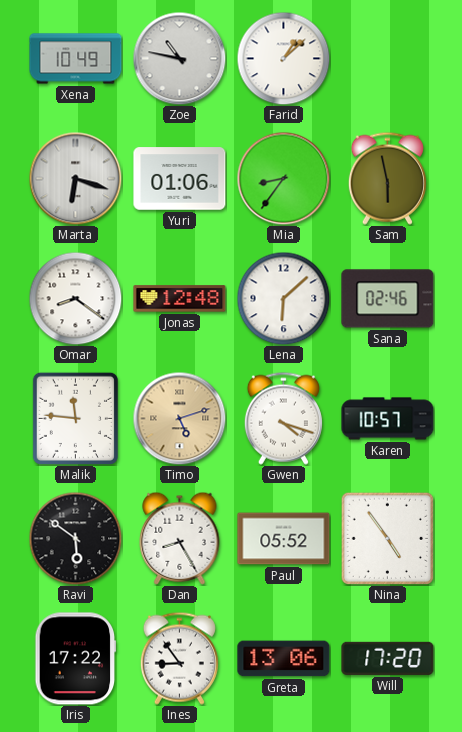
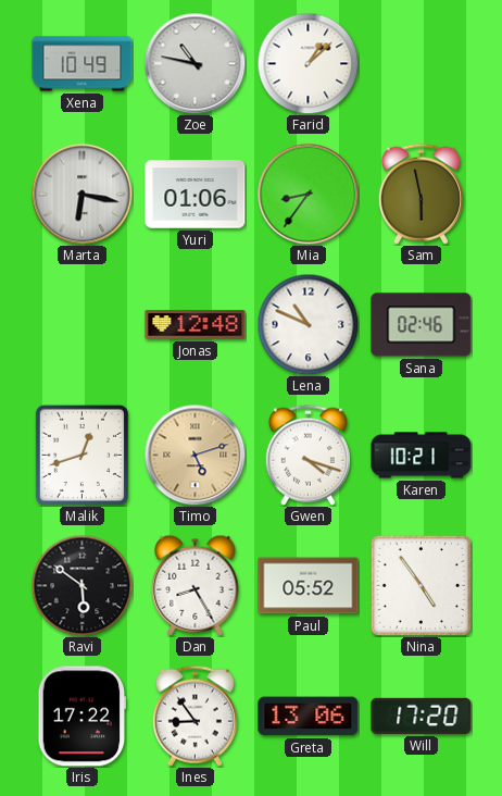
Marta: 6:18 -> 6:17
Omar: 8:21 -> none
Lena: 6:08 -> 10:49
Malik: 11:46 -> 12:42
Karen: 10:57 -> 10:21
